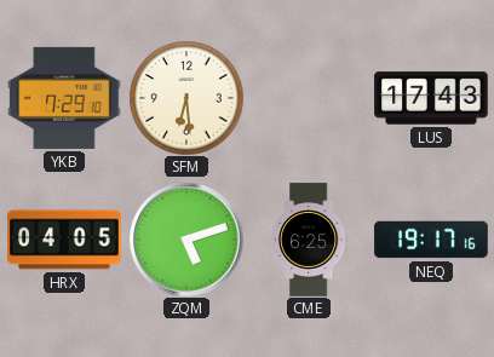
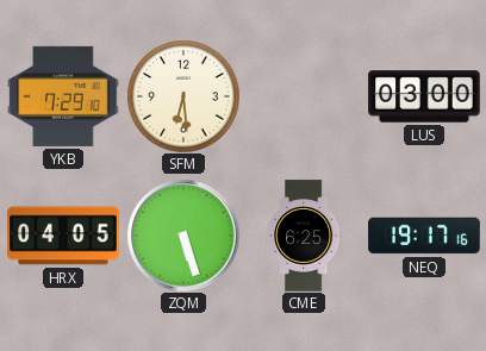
LUS: 17:43 -> 03:00
ZQM: 5:12 -> 5:27
